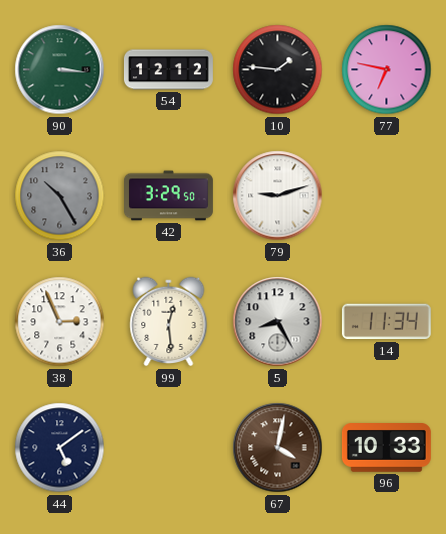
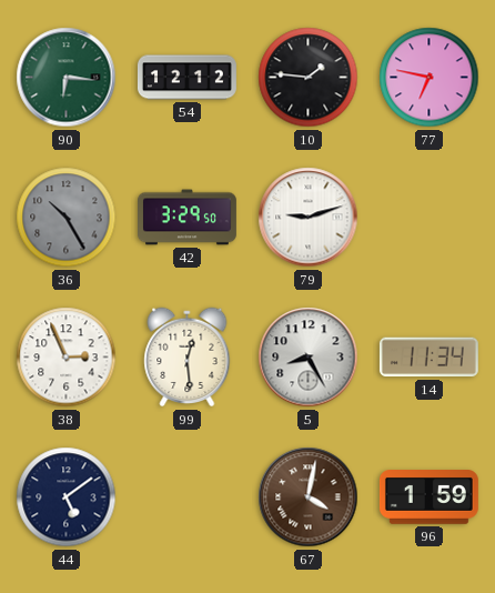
90: 3:16 -> 6:16
96: 10:33 -> 1:59
